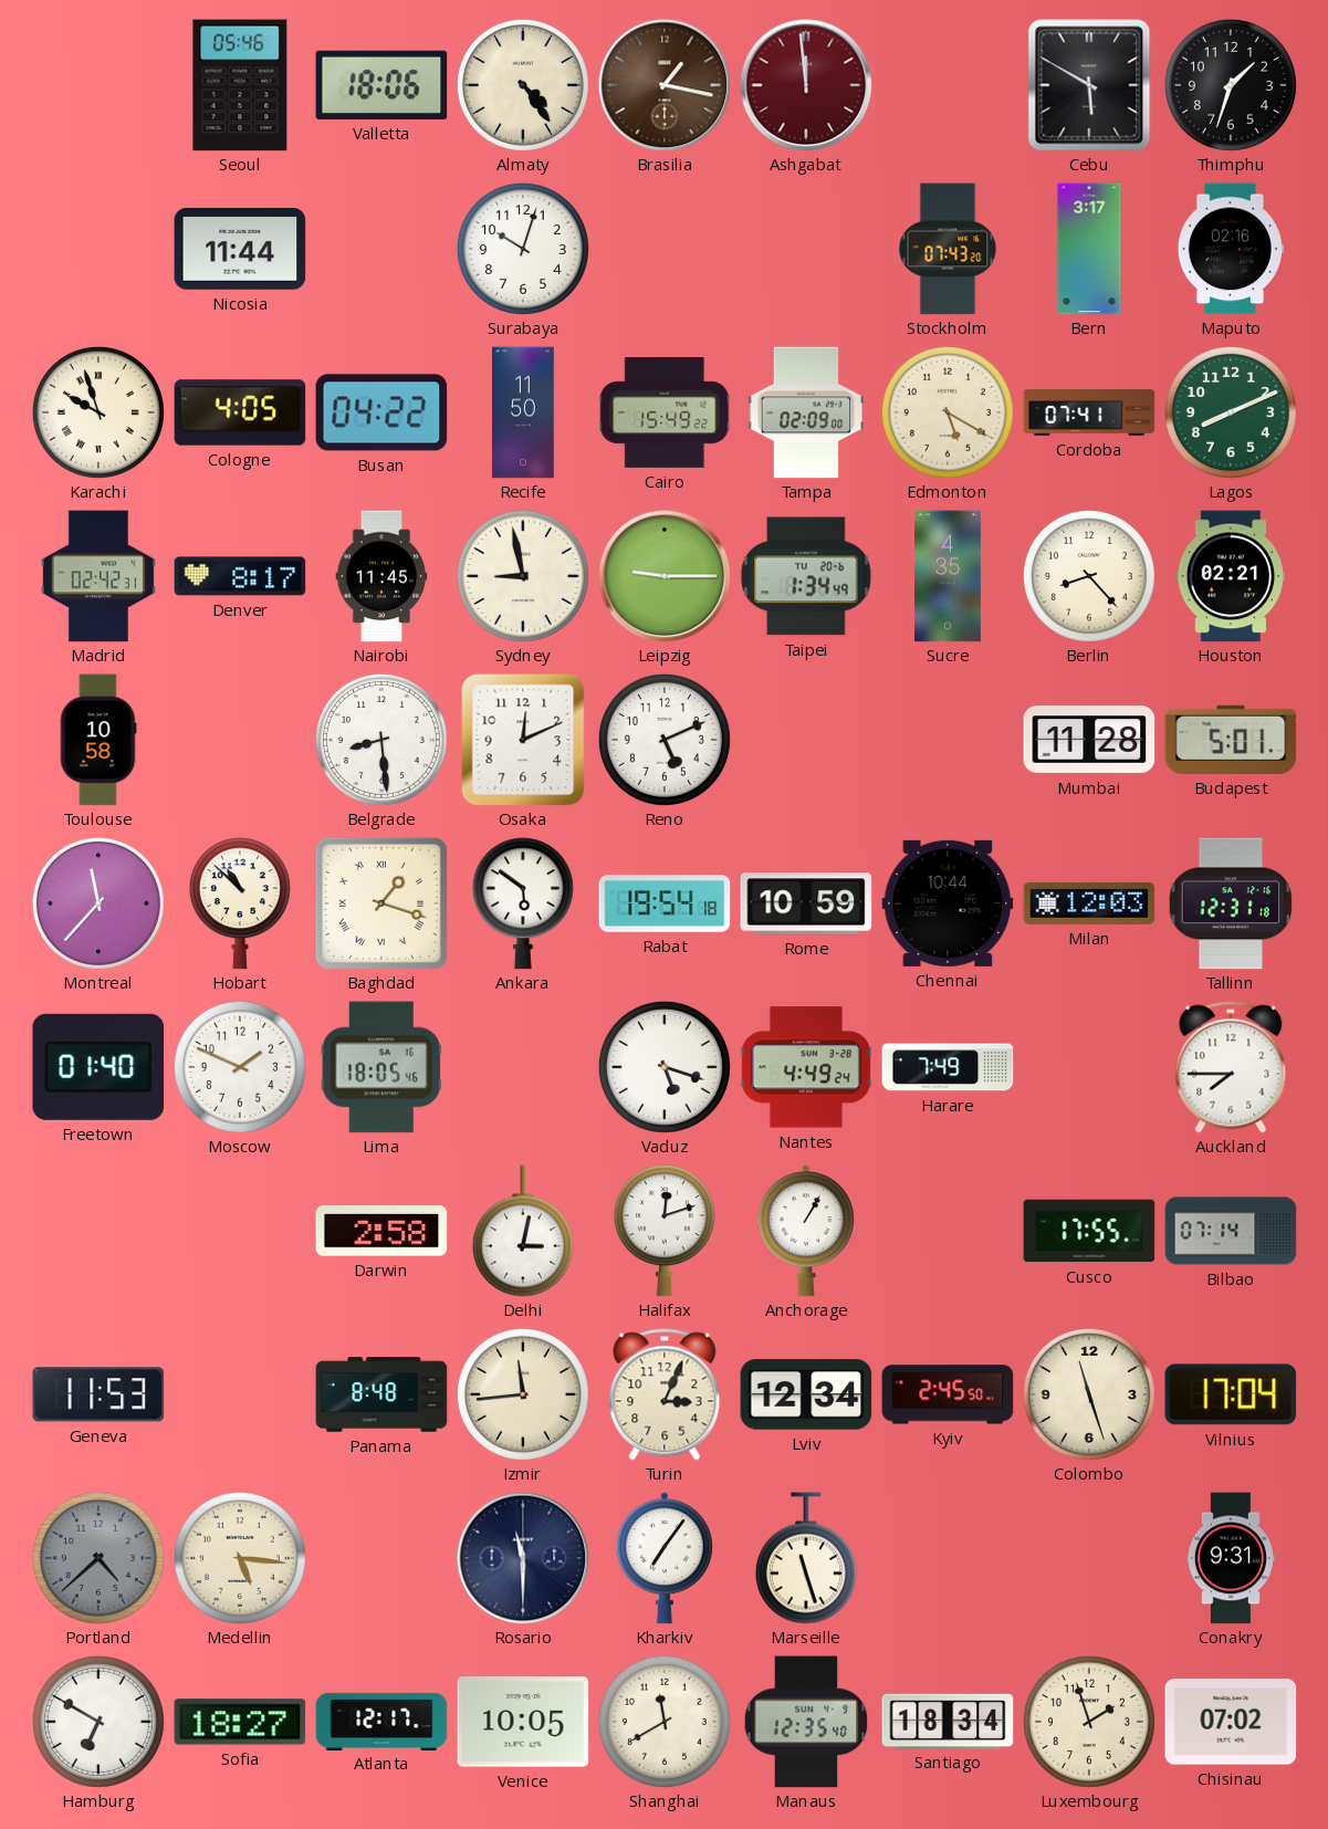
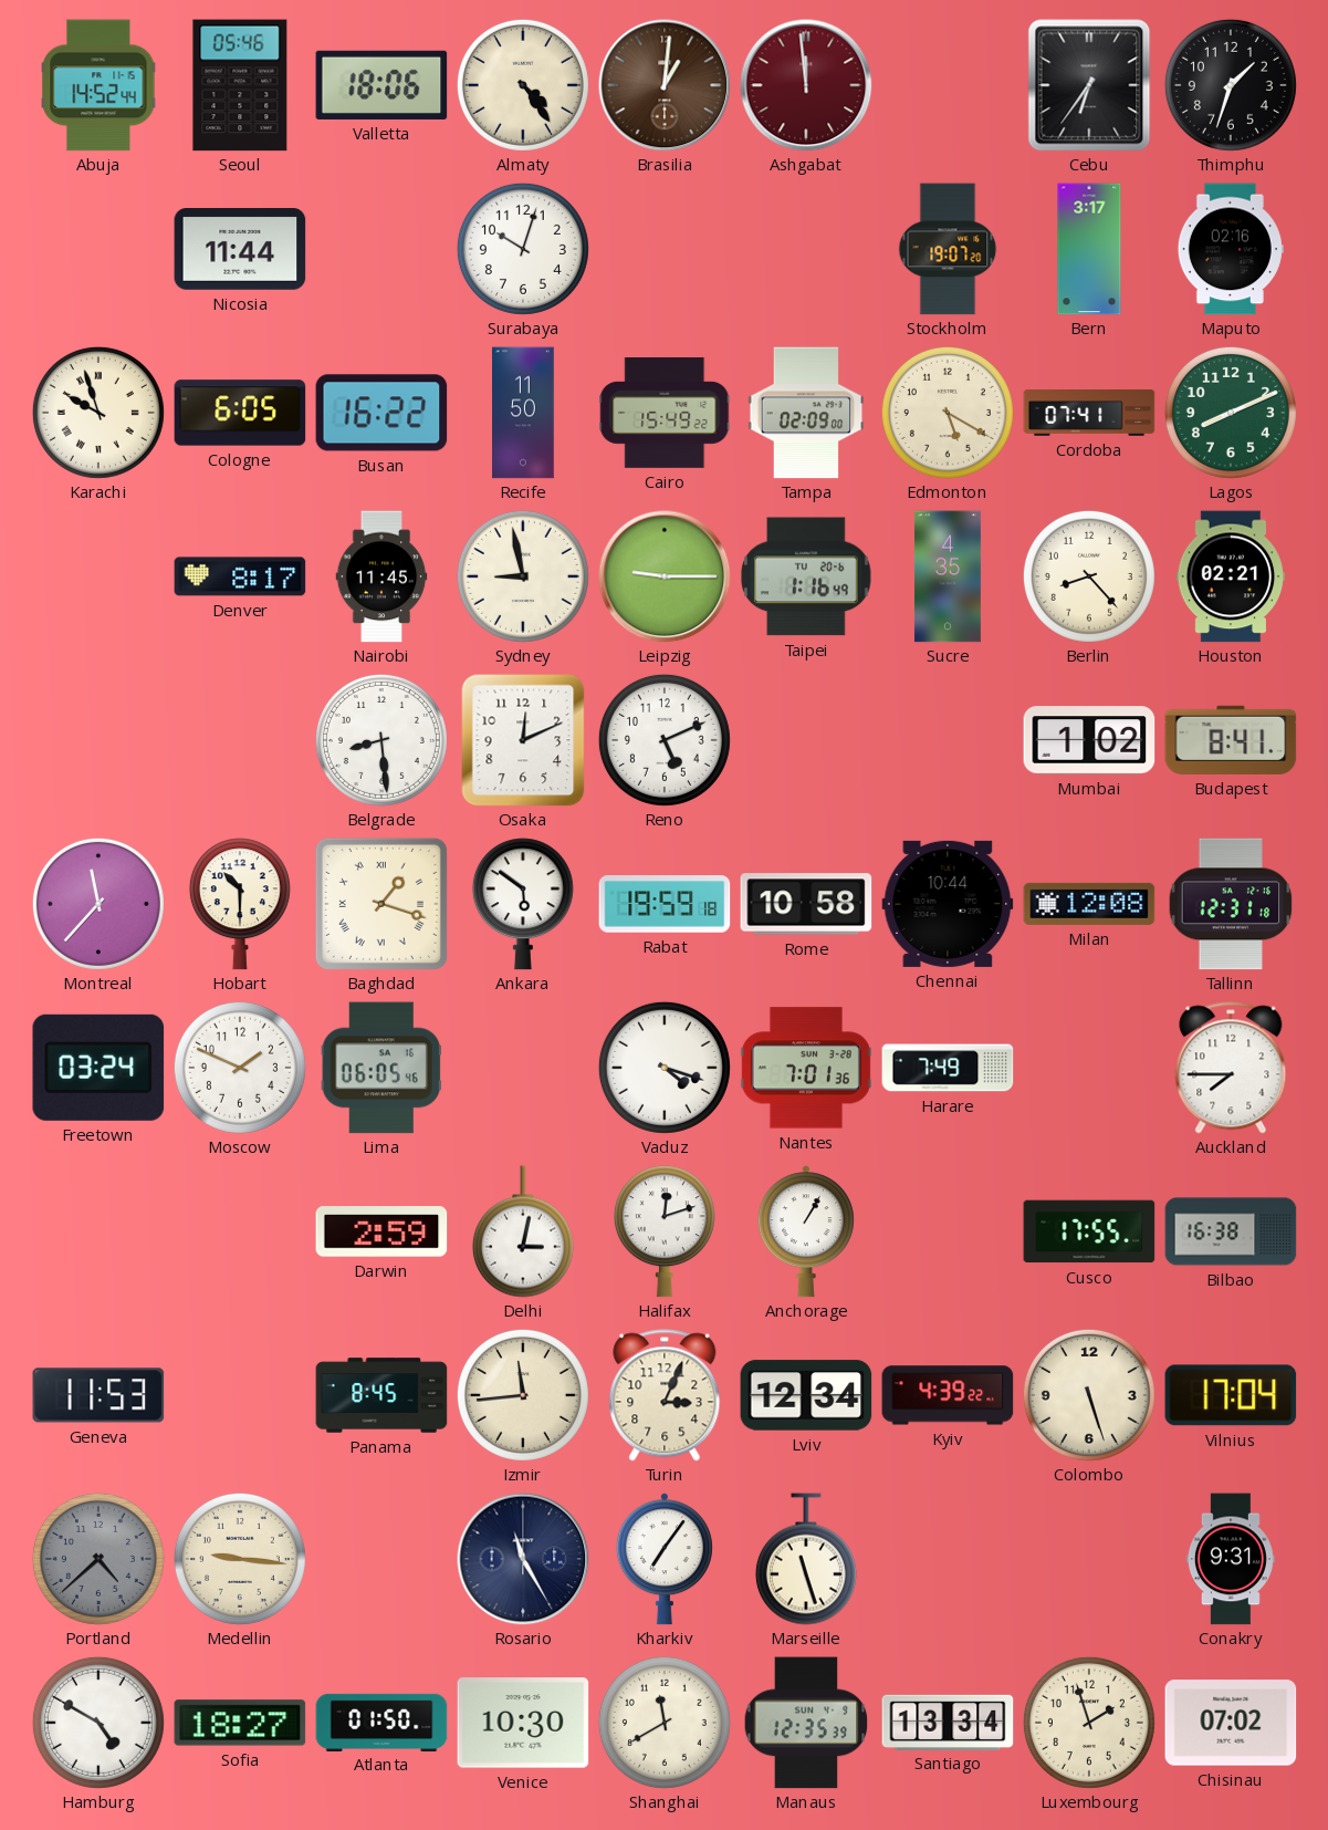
Abuja: none -> 14:52
Brasilia: 1:17 -> 1:01
Cebu: 5:50 -> 6:36
Stockholm: 07:43 -> 19:07
Cologne: 4:05 -> 6:05
Busan: 04:22 -> 16:22
Madrid: 02:42 -> none
Taipei: 1:34 -> 1:16
Toulouse: 10:58 -> none
Mumbai: 11:28 -> 1:02
Budapest: 5:01 -> 8:41
Hobart: 10:52 -> 10:30
Rabat: 19:54 -> 19:59
Rome: 10:59 -> 10:58
Milan: 12:03 -> 12:08
Freetown: 01:40 -> 03:24
Lima: 18:05 -> 06:05
Vaduz: 5:18 -> 4:18
Nantes: 4:49 -> 7:01
Darwin: 2:58 -> 2:59
Bilbao: 07:14 -> 16:38
Panama: 8:48 -> 8:45
Kyiv: 2:45 -> 4:39
Colombo: 11:27 -> 5:27
Medellin: 5:16 -> 9:16
Rosario: 11:30 -> 11:25
Hamburg: 6:50 -> 4:50
Atlanta: 12:17 -> 01:50
Venice: 10:05 -> 10:30
Manaus: 12:35:40 -> 12:35:39
Santiago: 18:34 -> 13:34
